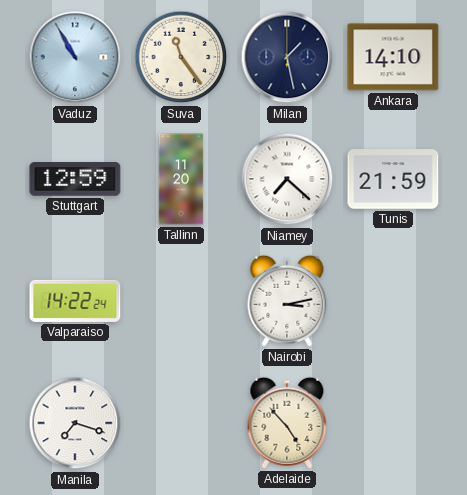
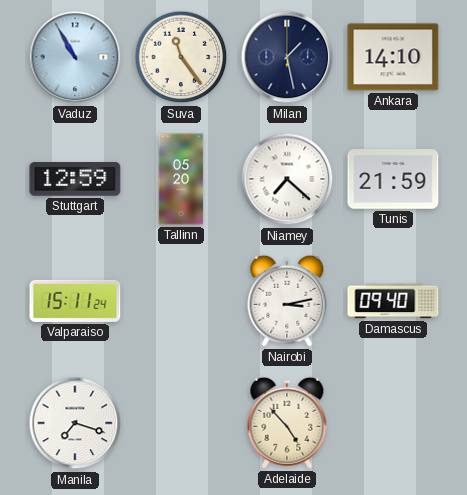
Tallinn: 11:20 -> 05:20
Valparaiso: 14:22 -> 15:11
Damascus: none -> 09:40
